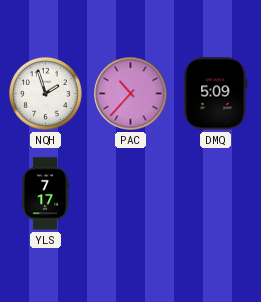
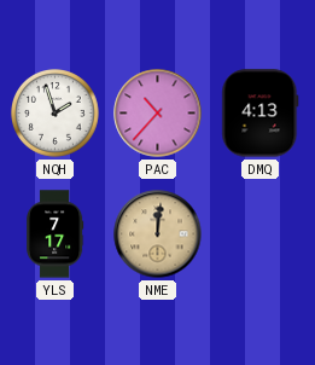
DMQ: 5:09 -> 4:13
NME: none -> 12:01
